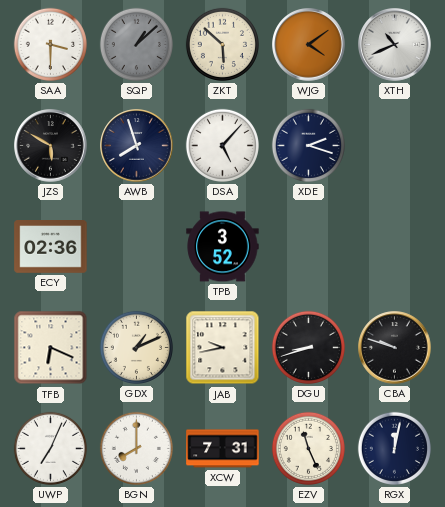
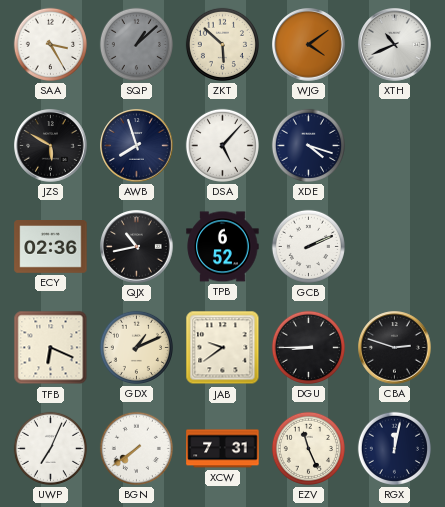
SAA: 3:30 -> 3:25
XDE: 2:18 -> 4:18
QJX: none -> 10:43
TPB: 3:52 -> 6:52
GCB: none -> 2:11
JAB: 9:43 -> 9:39
DGU: 8:42 -> 8:45
CBA: 9:48 -> 2:48
BGN: 8:00 -> 7:39
